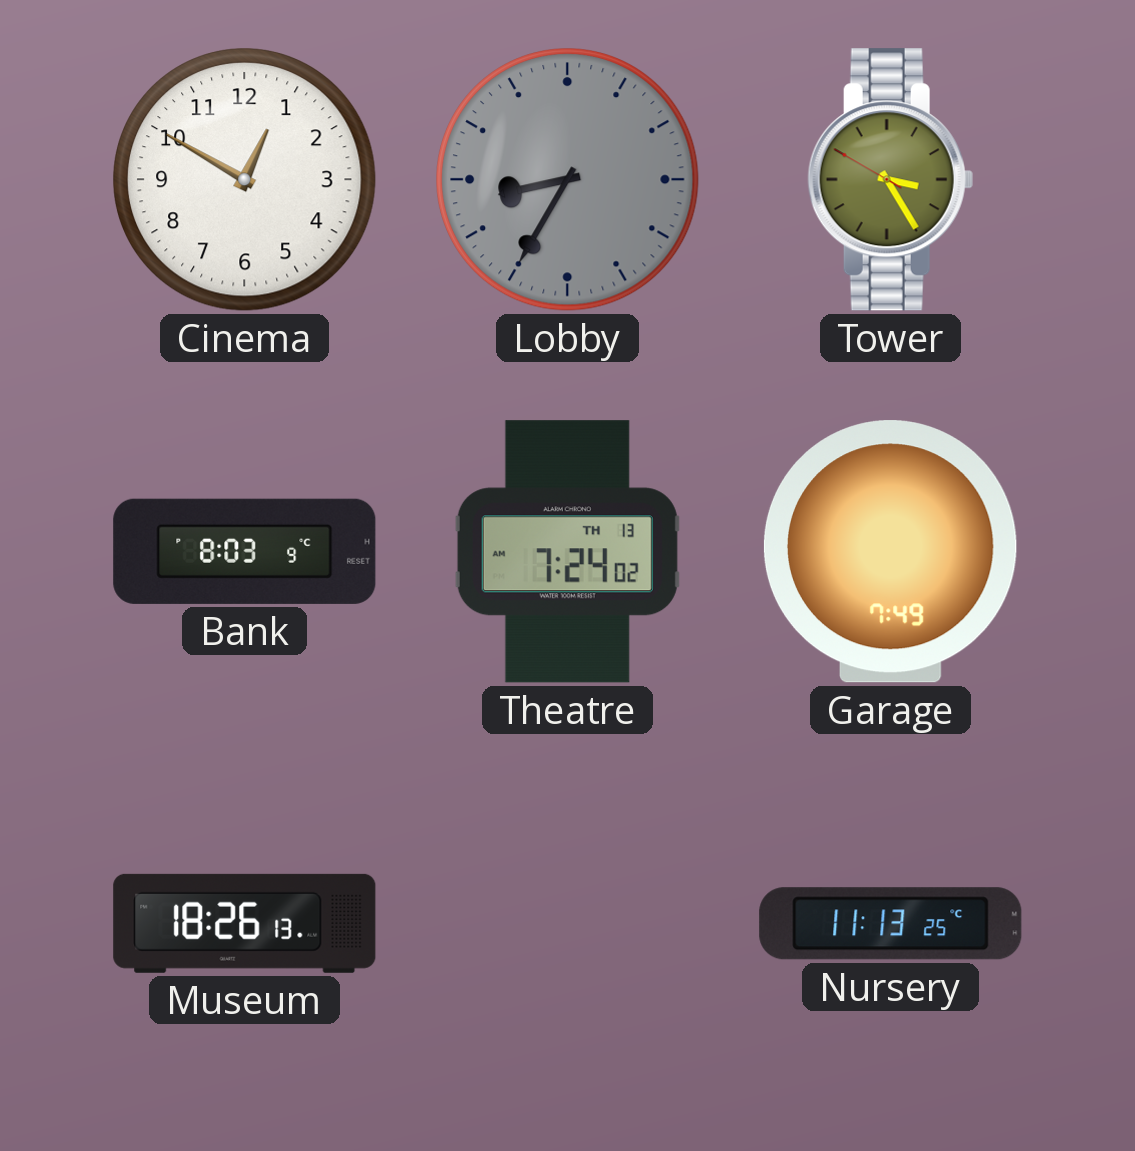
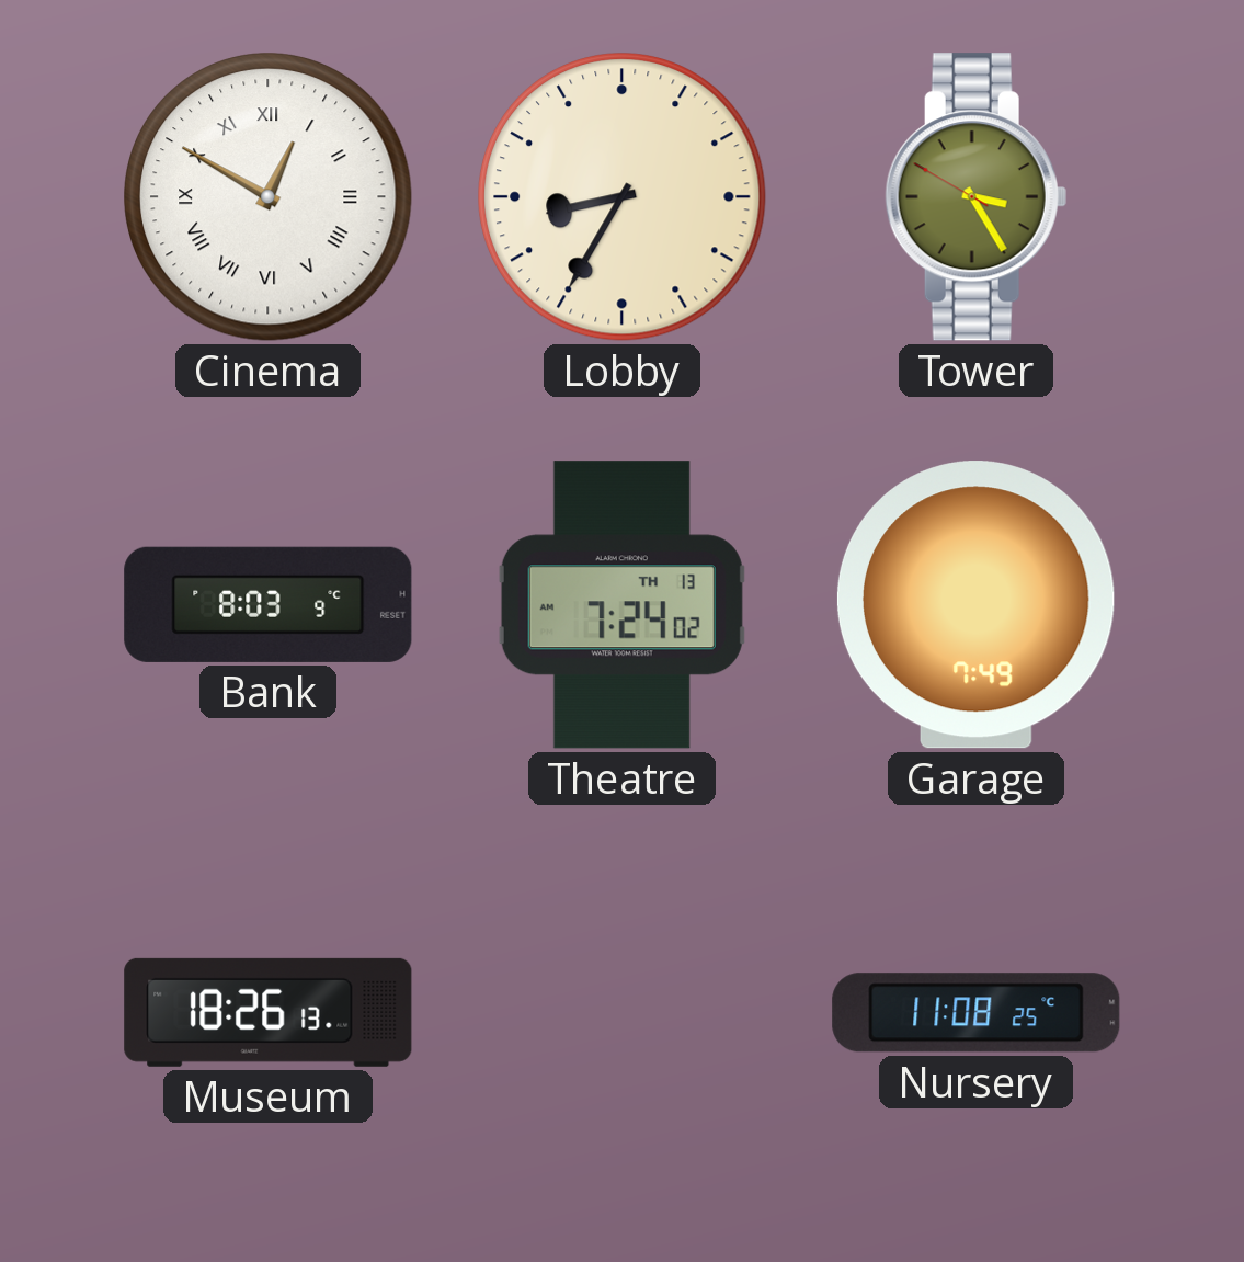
Cinema numerals: Arabic -> Roman
Lobby dial: grey -> cream
Nursery: 11:13 -> 11:08
